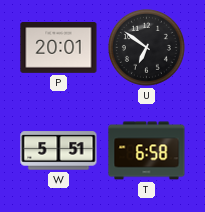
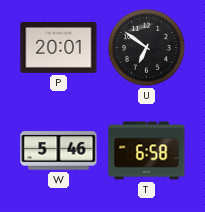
W: 5:51 -> 5:46
